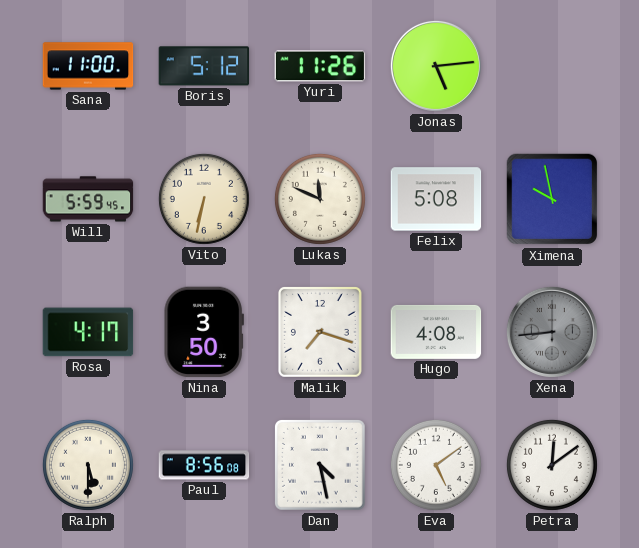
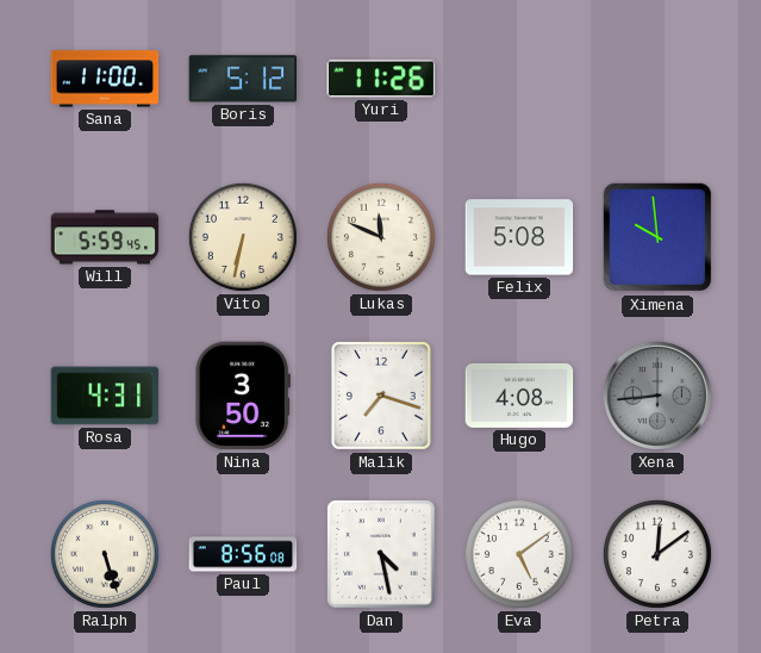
Jonas: 5:14 -> none
Ximena: 9:58 -> 9:59
Rosa: 4:17 -> 4:31
Ralph: 5:30 -> 5:27
